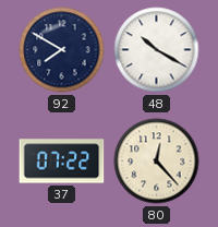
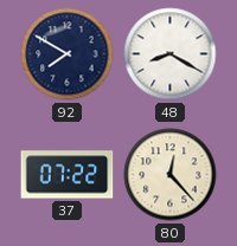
48: 10:20 -> 8:20
